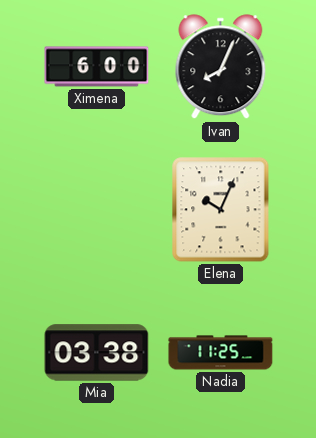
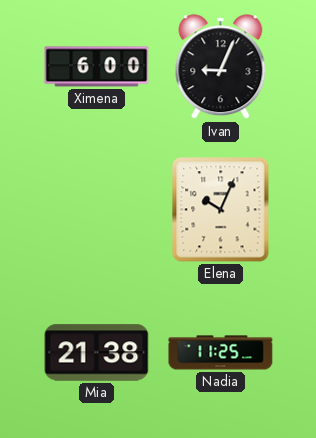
Ivan: 8:04 -> 9:04
Mia: 03:38 -> 21:38
